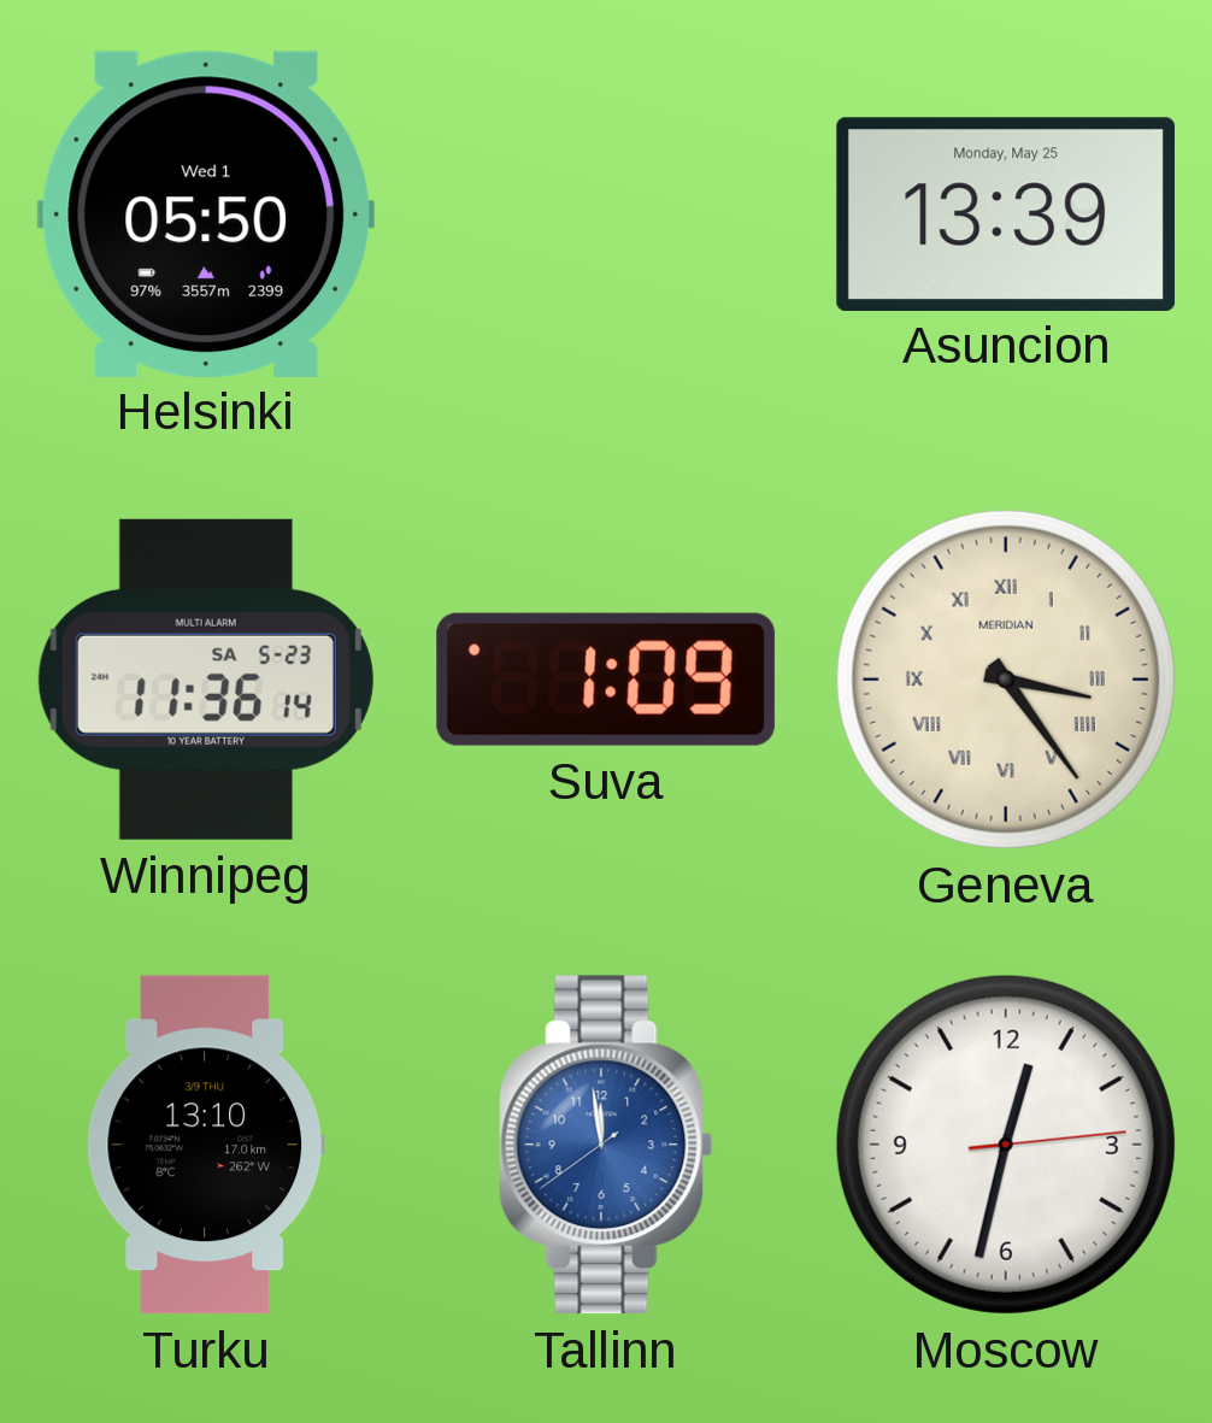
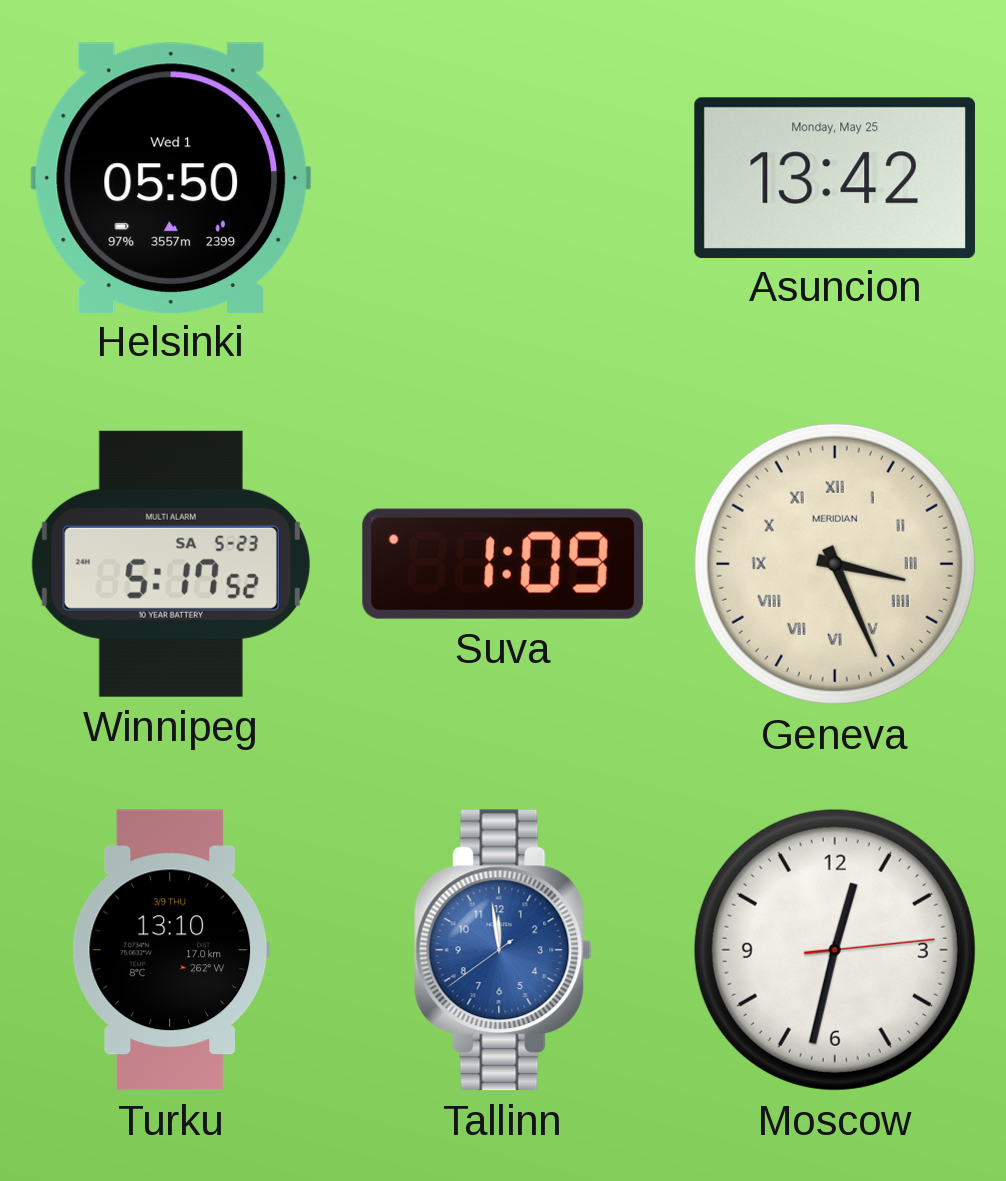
Asuncion: 13:39 -> 13:42
Winnipeg: 11:36 -> 5:17
Geneva: 3:24 -> 3:26
